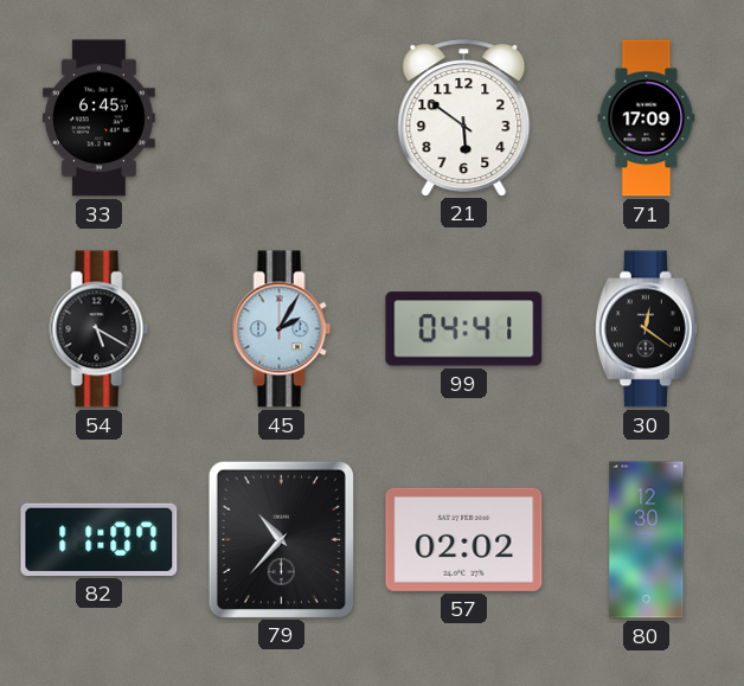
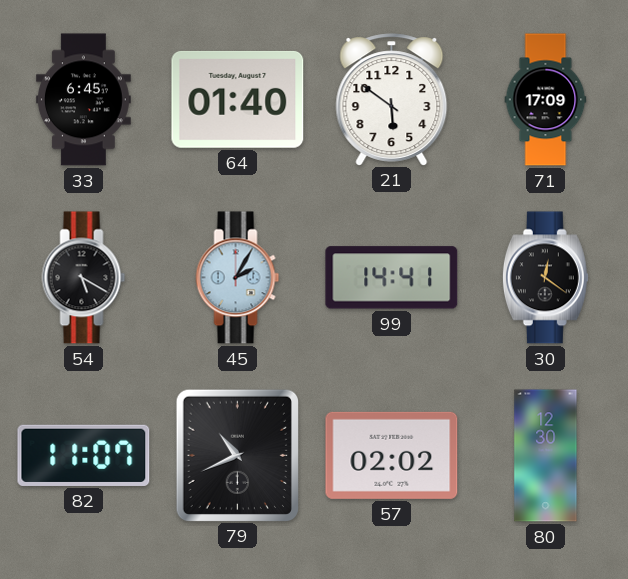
64: none -> 01:40
99: 04:41 -> 14:41
79: 10:37 -> 10:41
